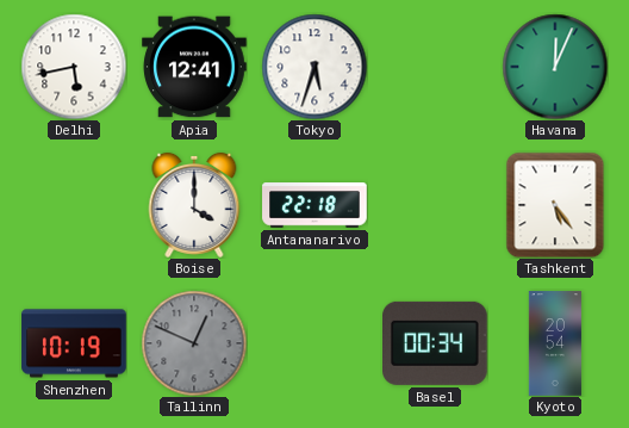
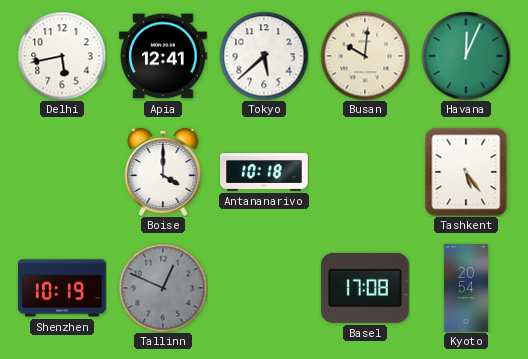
Tokyo: 5:33 -> 5:38
Busan: none -> 10:01
Antananarivo: 22:18 -> 10:18
Basel: 00:34 -> 17:08
